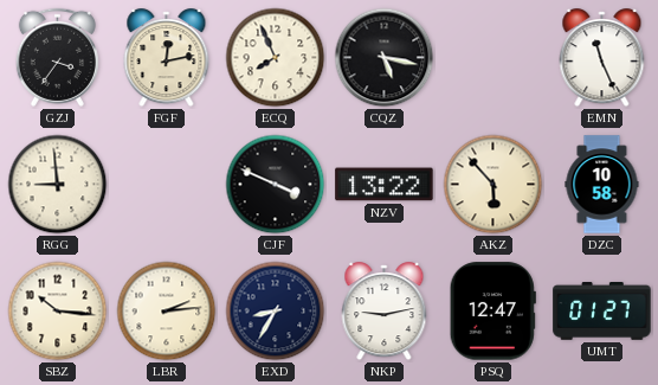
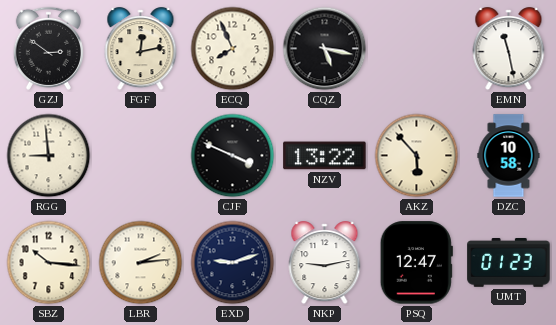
GZJ: 3:36 -> 2:51
EMN: 11:26 -> 11:28
EXD: 8:35 -> 9:12
UMT: 01:27 -> 01:23
